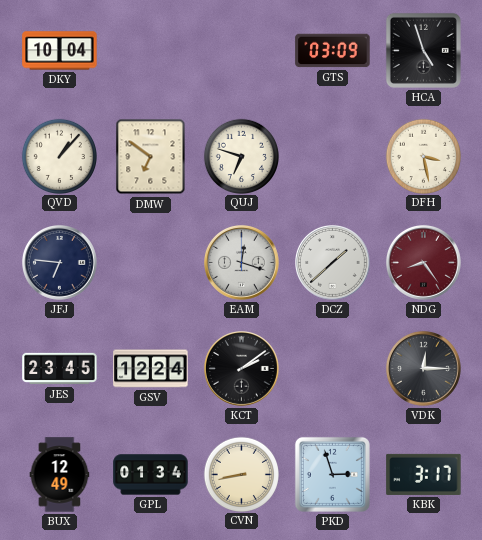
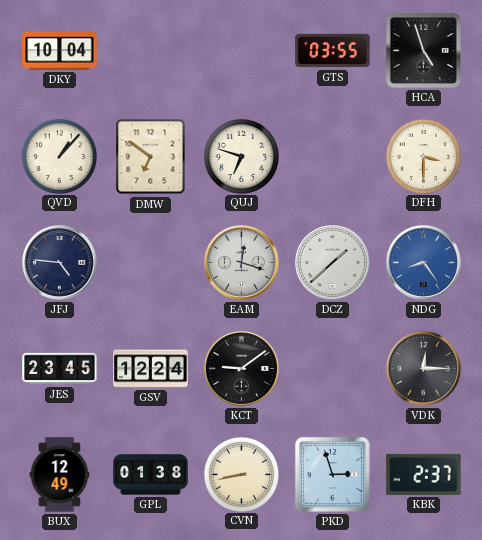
GTS: 03:09 -> 03:55
DFH: 3:28 -> 3:30
JFJ: 6:46 -> 4:46
NDG dial: burgundy -> blue
KCT: 2:09 -> 9:09
GPL: 01:34 -> 01:38
KBK: 3:17 -> 2:37
